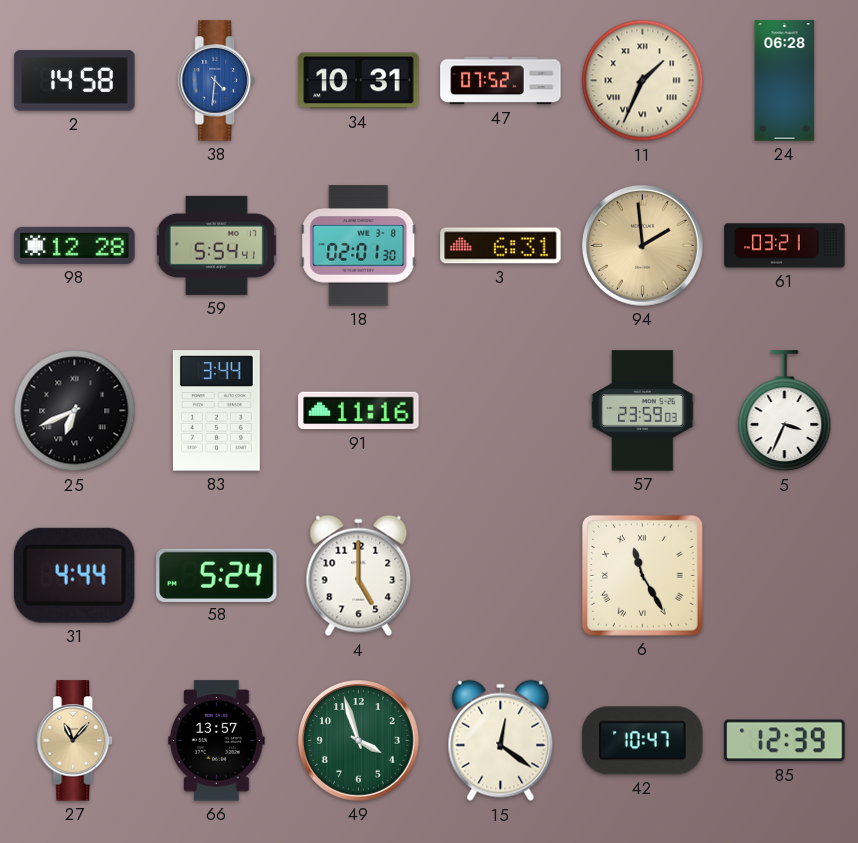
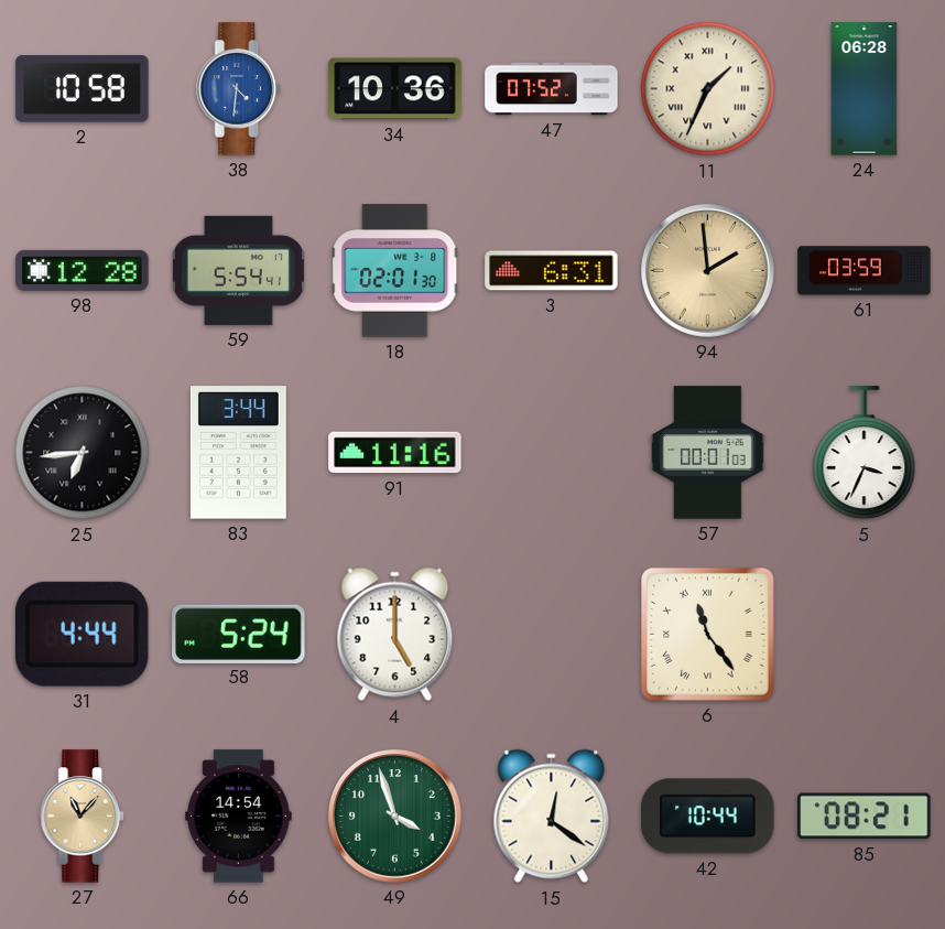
2: 14:58 -> 10:58
34: 10:31 -> 10:36
61: 03:21 -> 03:59
25: 6:41 -> 6:44
57: 23:59 -> 00:01
6: 11:25 -> 11:24
66: 13:57 -> 14:54
42: 10:47 -> 10:44
85: 12:39 -> 08:21
